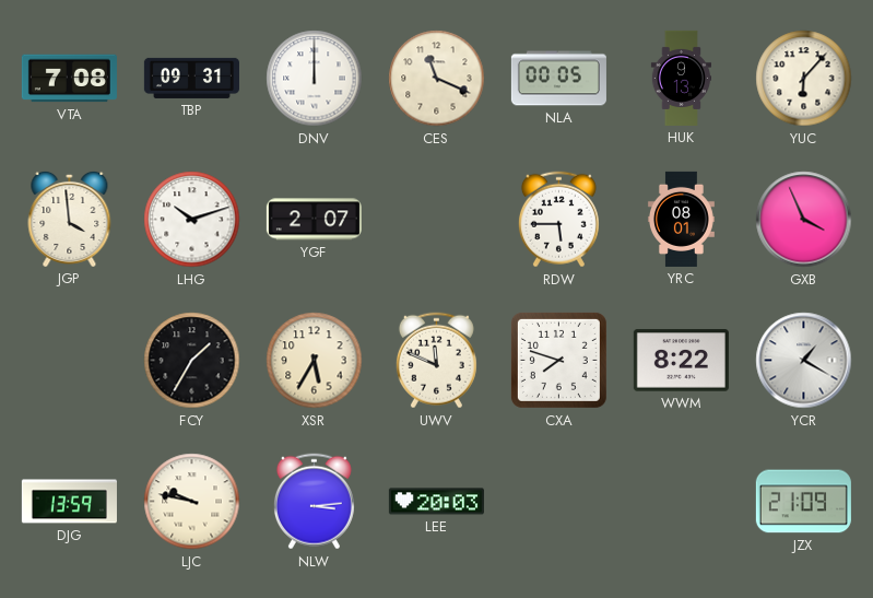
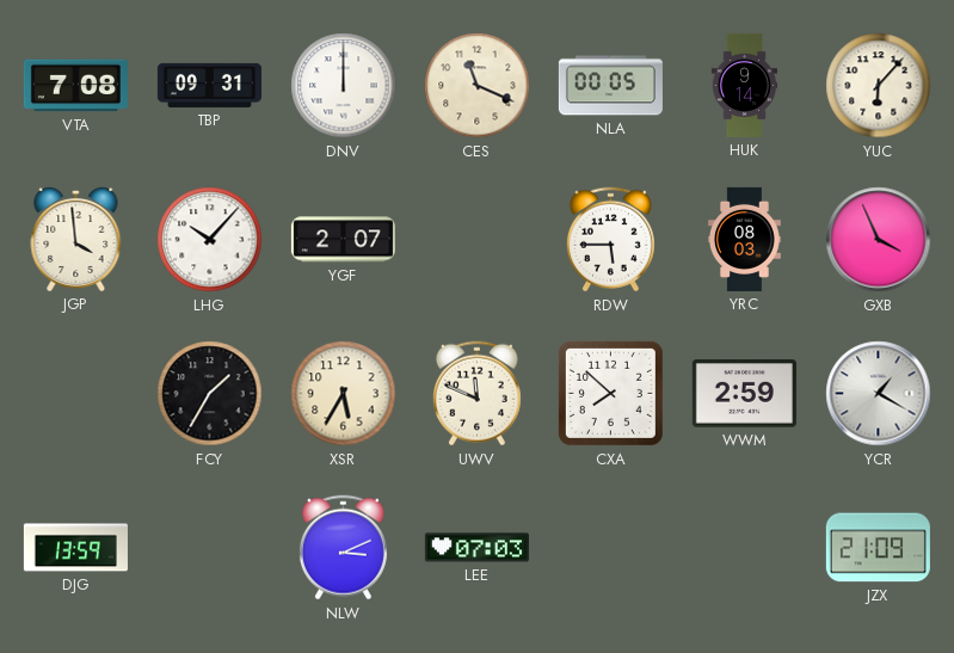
HUK: 9:13 -> 9:14
LHG: 10:12 -> 10:07
YRC: 08:01 -> 08:03
CXA: 7:48 -> 7:52
WWM: 8:22 -> 2:59
LJC: 9:47 -> none
NLW: 3:14 -> 3:11
LEE: 20:03 -> 07:03
